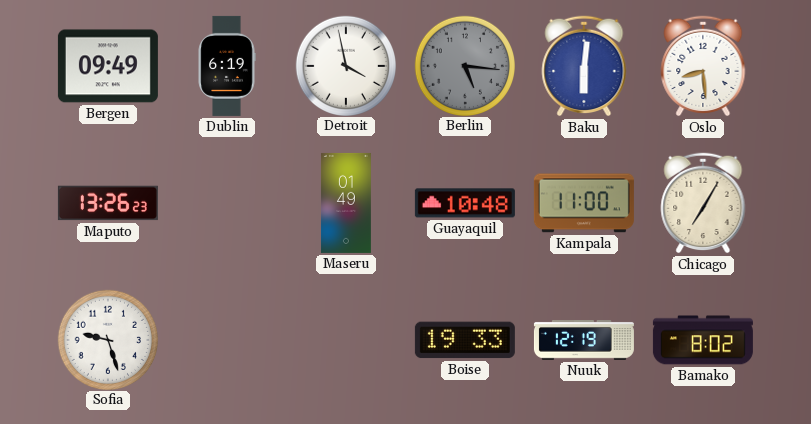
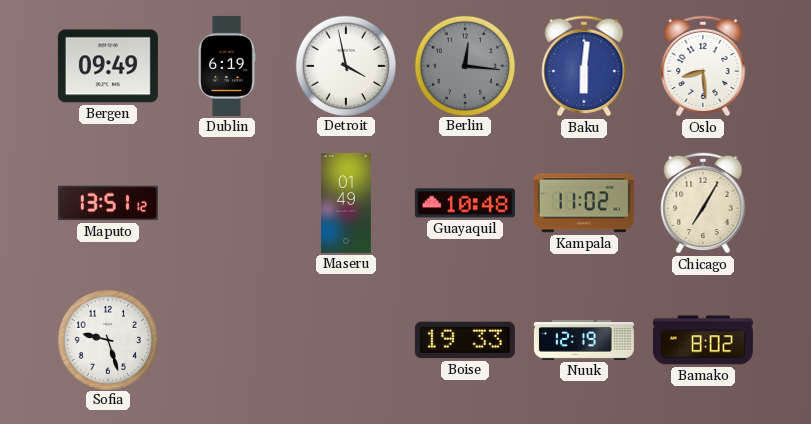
Berlin: 5:16 -> 12:16
Maputo: 13:26 -> 13:51
Kampala: 11:00 -> 11:02
